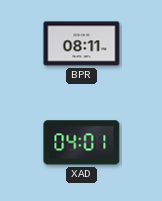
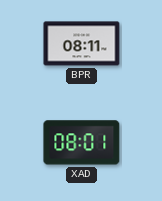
XAD: 04:01 -> 08:01
